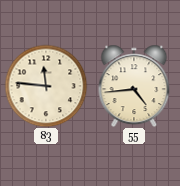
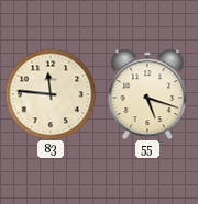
55: 4:44 -> 5:18
